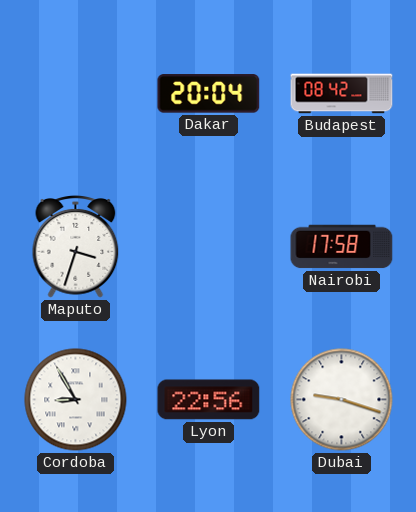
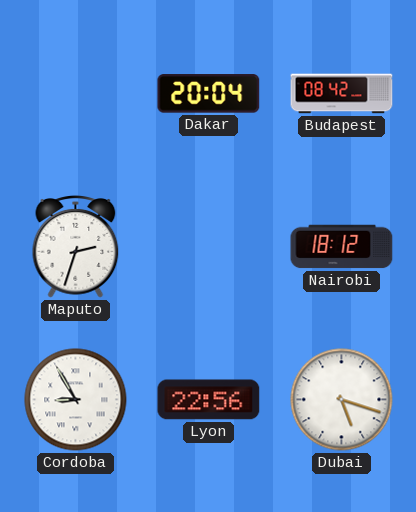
Maputo: 3:33 -> 2:33
Nairobi: 17:58 -> 18:12
Dubai: 9:18 -> 5:18
